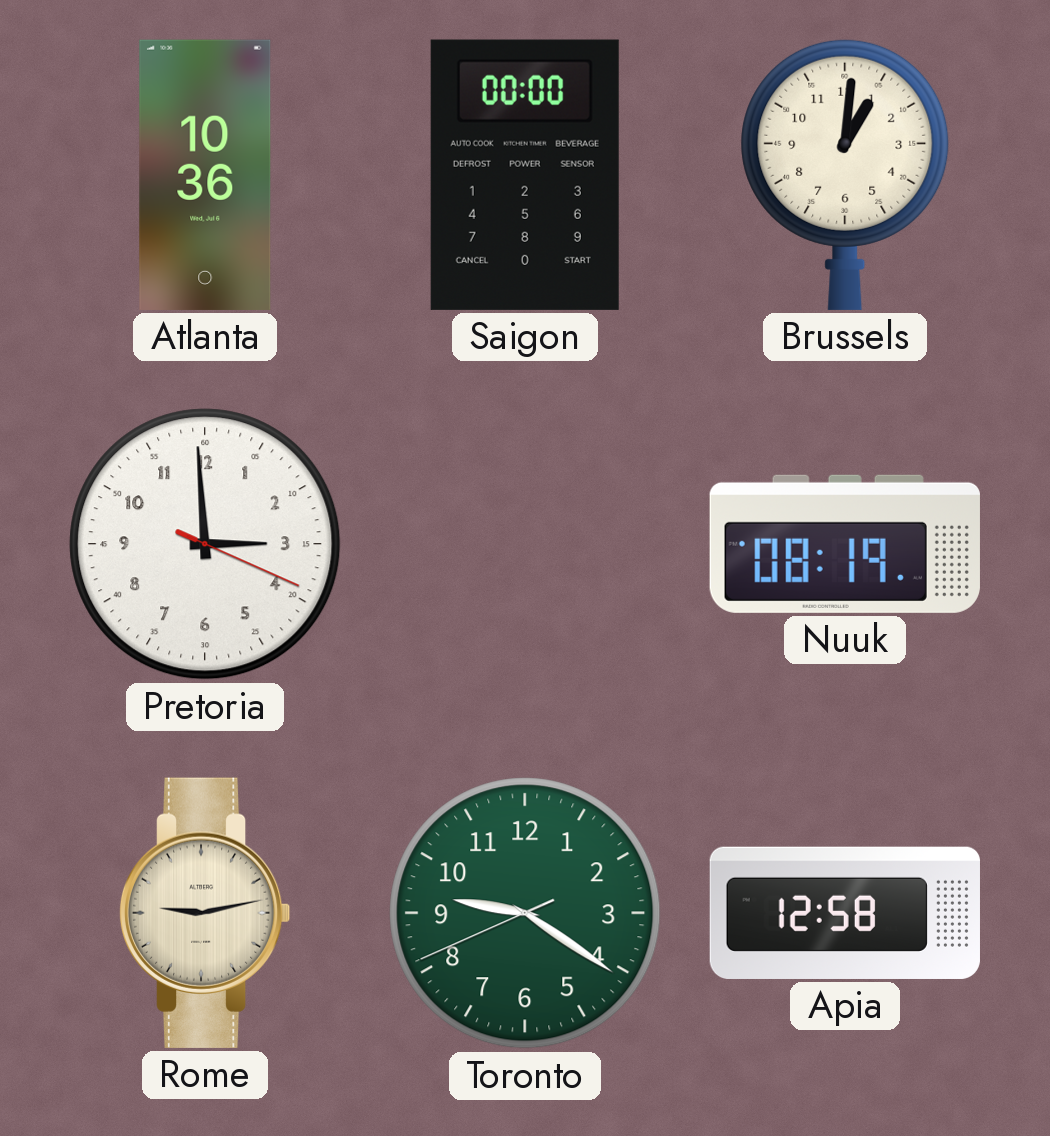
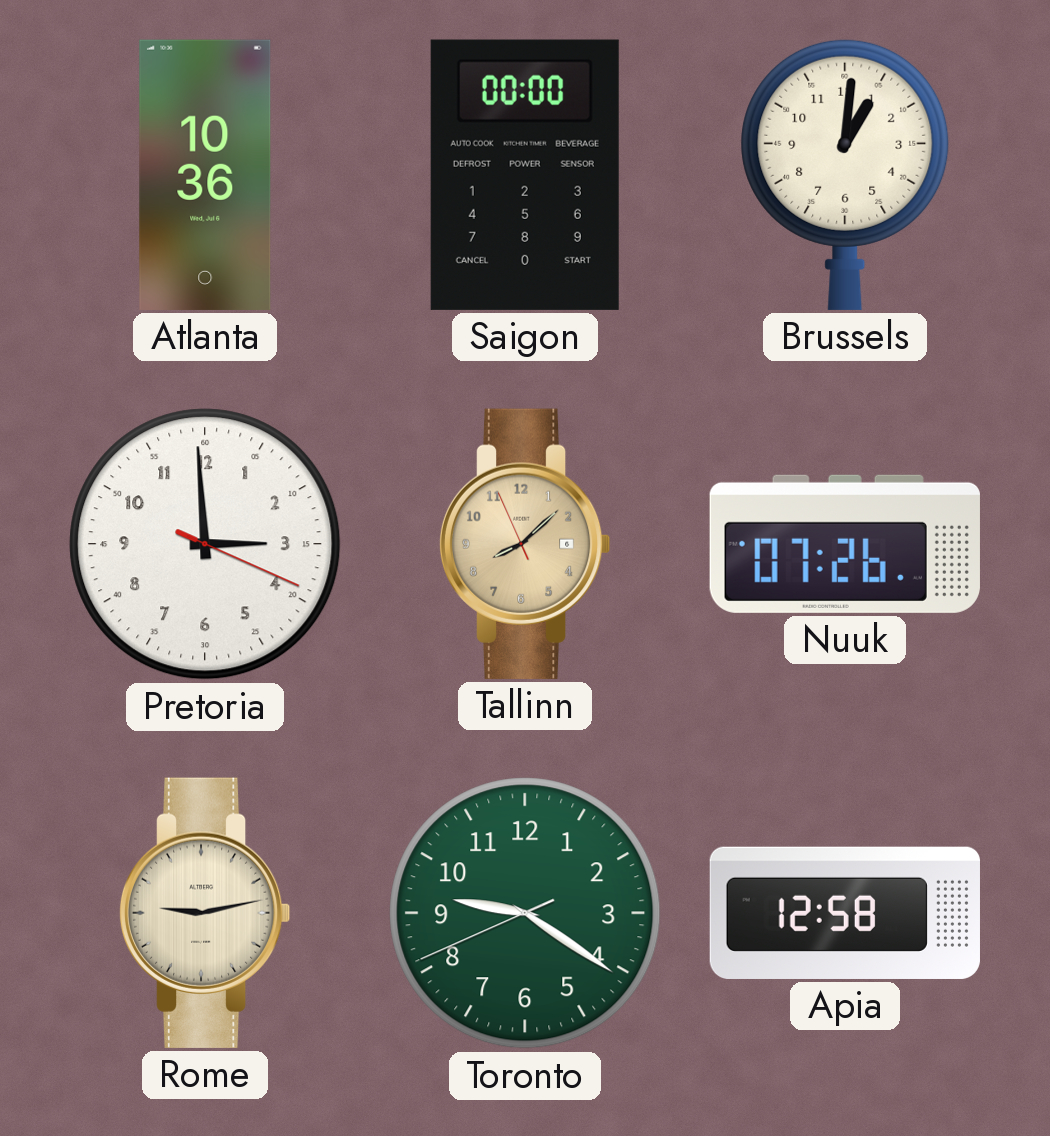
Tallinn: none -> 8:07
Nuuk: 08:19 -> 07:26
